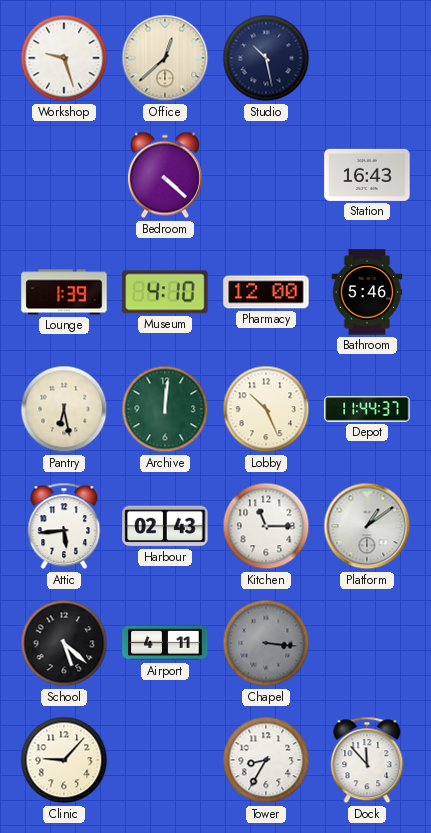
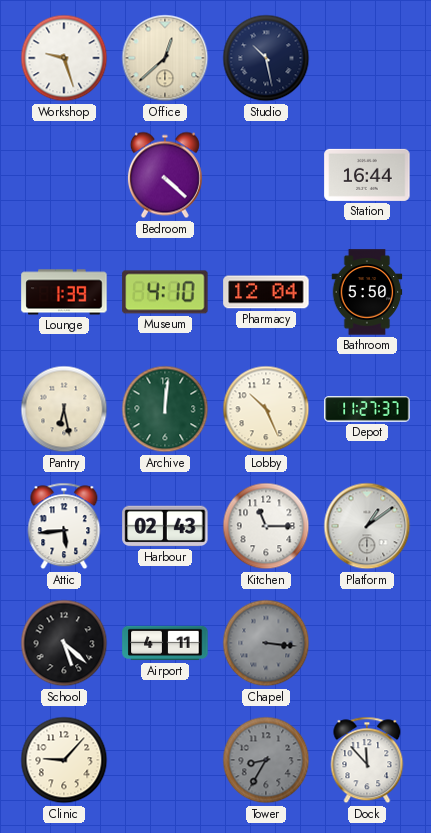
Station: 16:43 -> 16:44
Pharmacy: 12:00 -> 12:04
Bathroom: 5:46 -> 5:50
Depot: 11:44 -> 11:27
Tower dial: white -> grey
